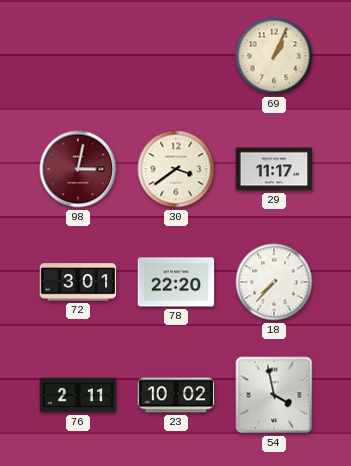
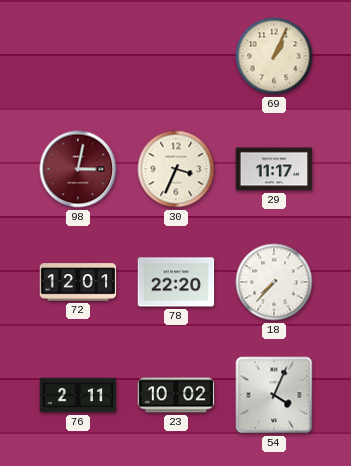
30: 3:39 -> 3:34
72: 3:01 -> 12:01
54: 3:58 -> 4:04
